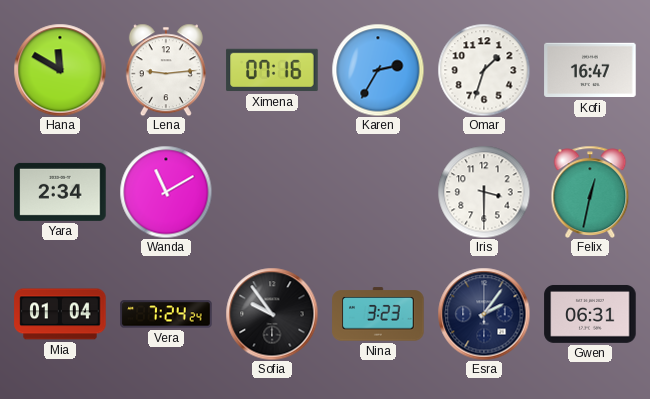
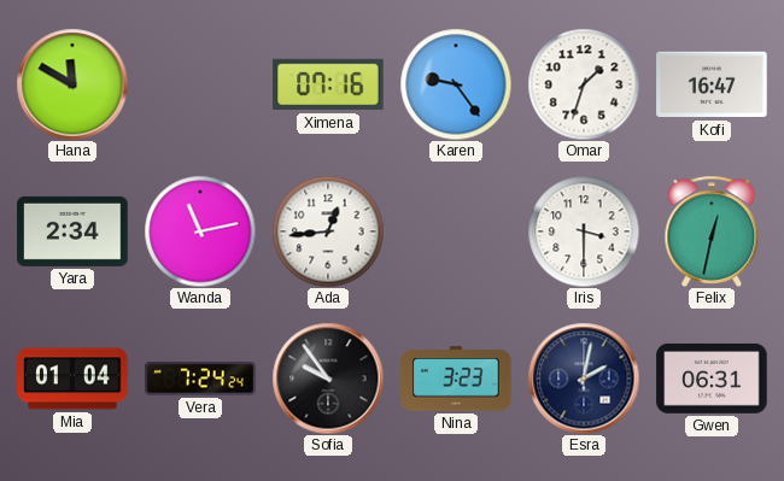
Lena: 9:14 -> none
Karen: 2:35 -> 9:24
Wanda: 11:10 -> 11:13
Ada: none -> 12:44
Esra: 2:06 -> 2:02
